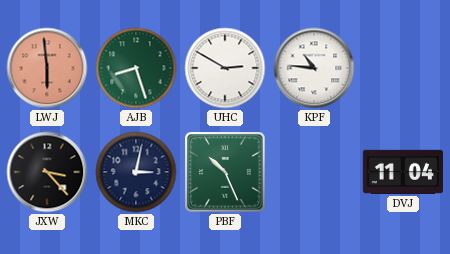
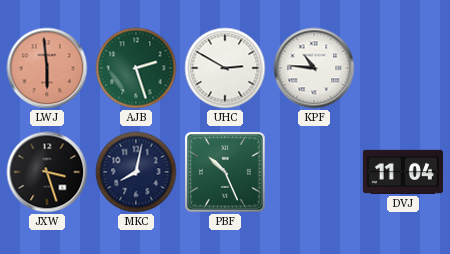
AJB: 8:27 -> 2:27
JXW: 3:23 -> 3:27
MKC: 3:02 -> 8:02
